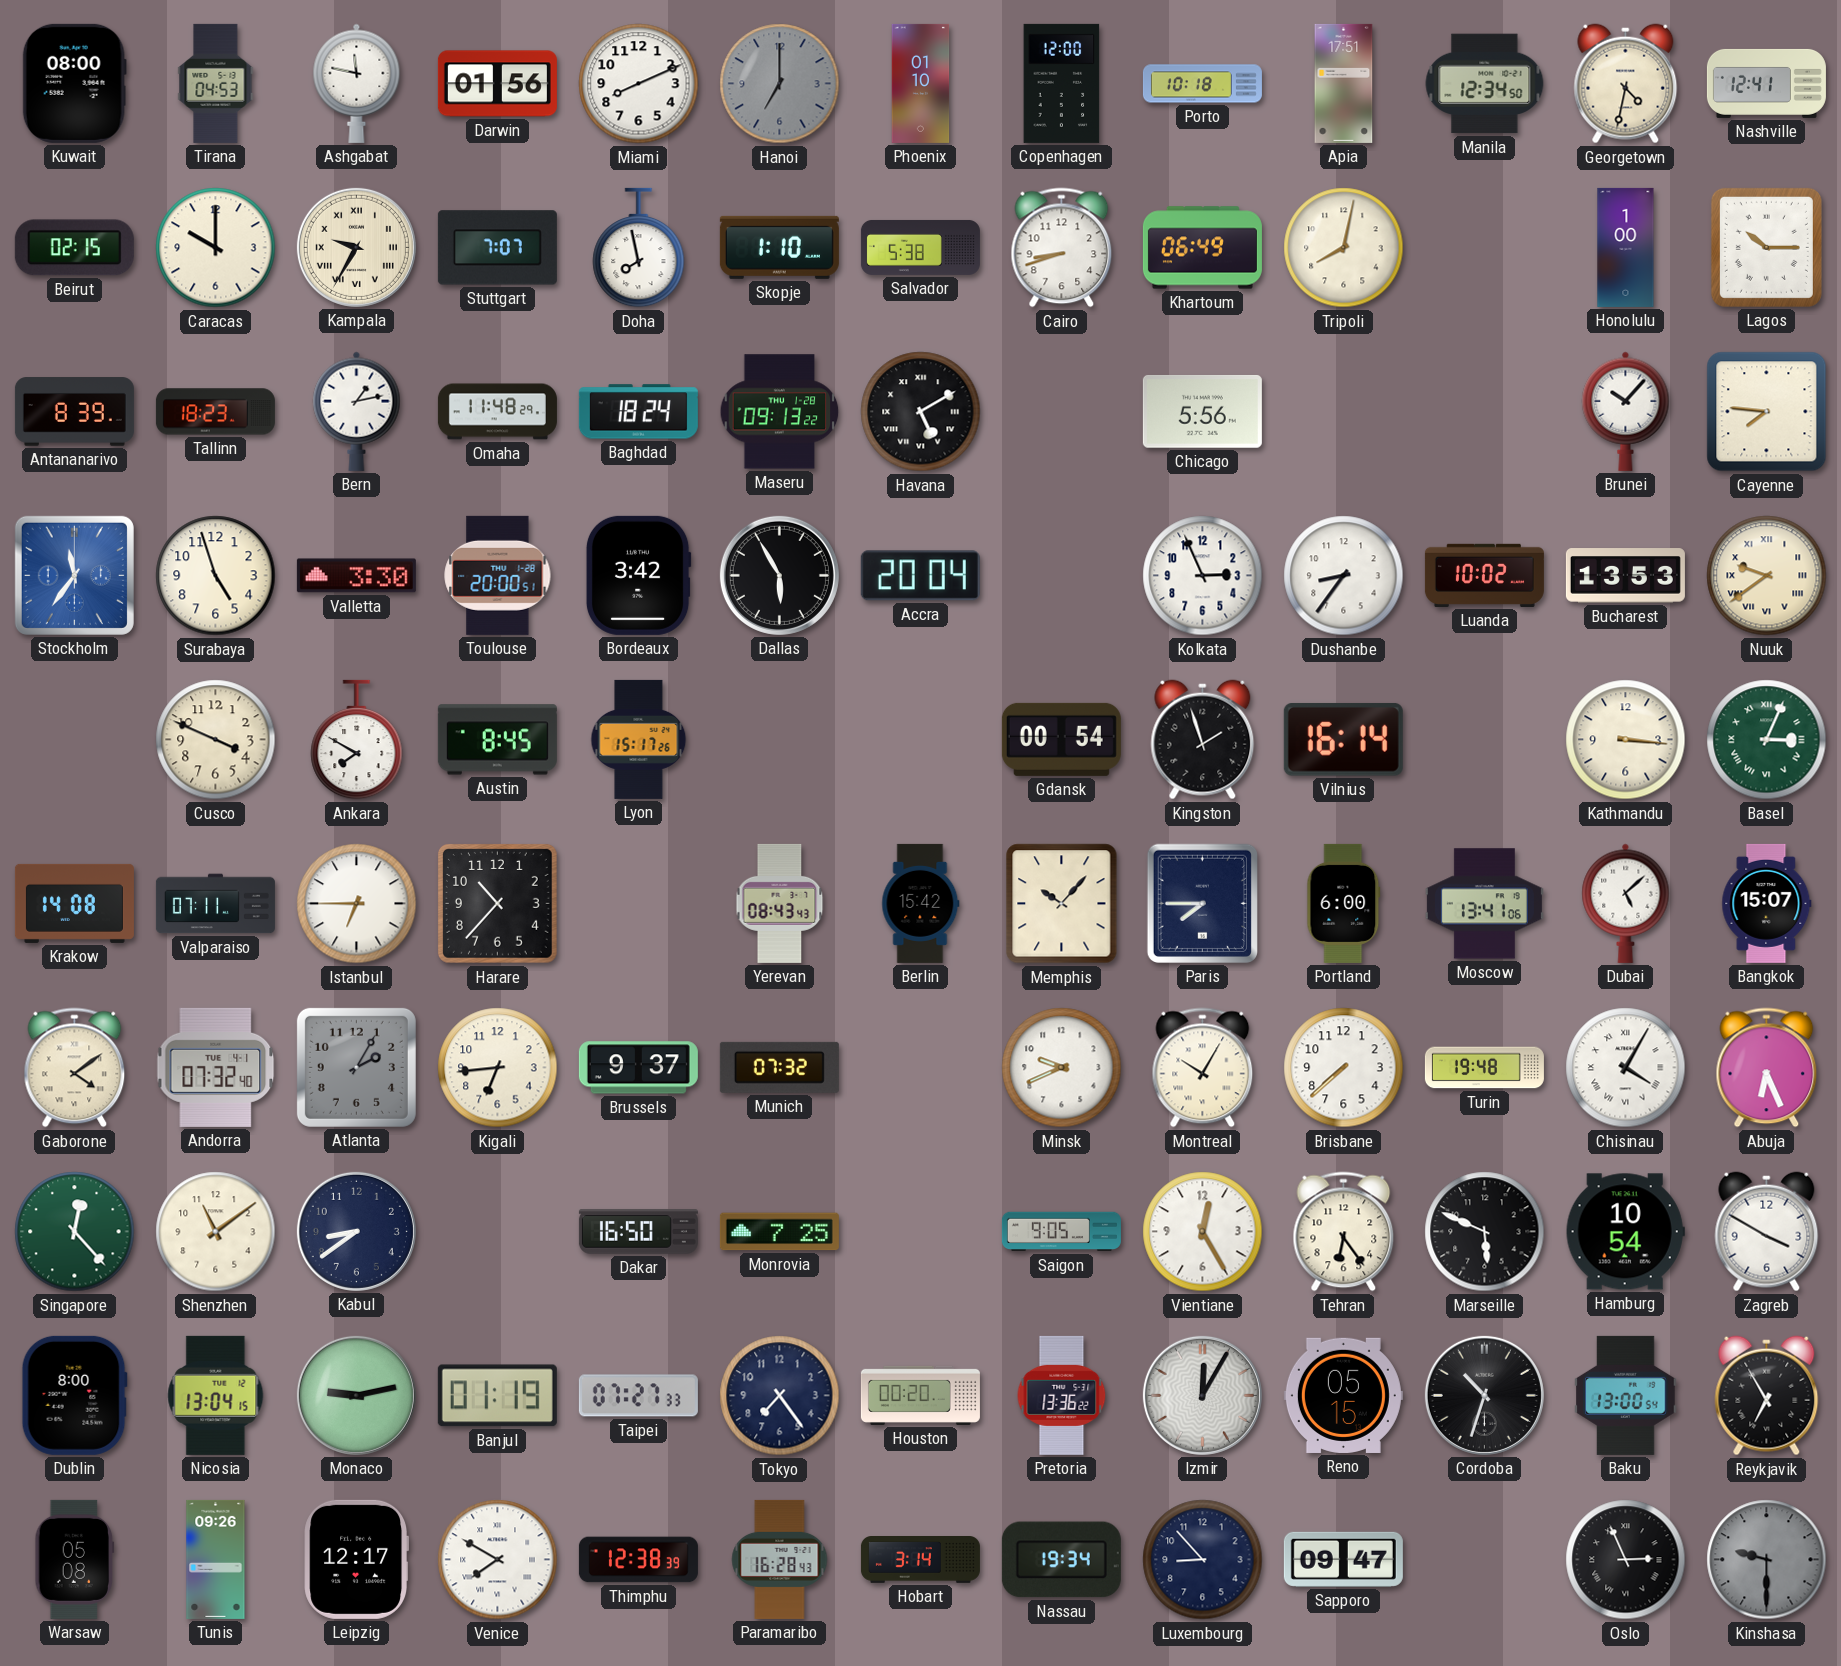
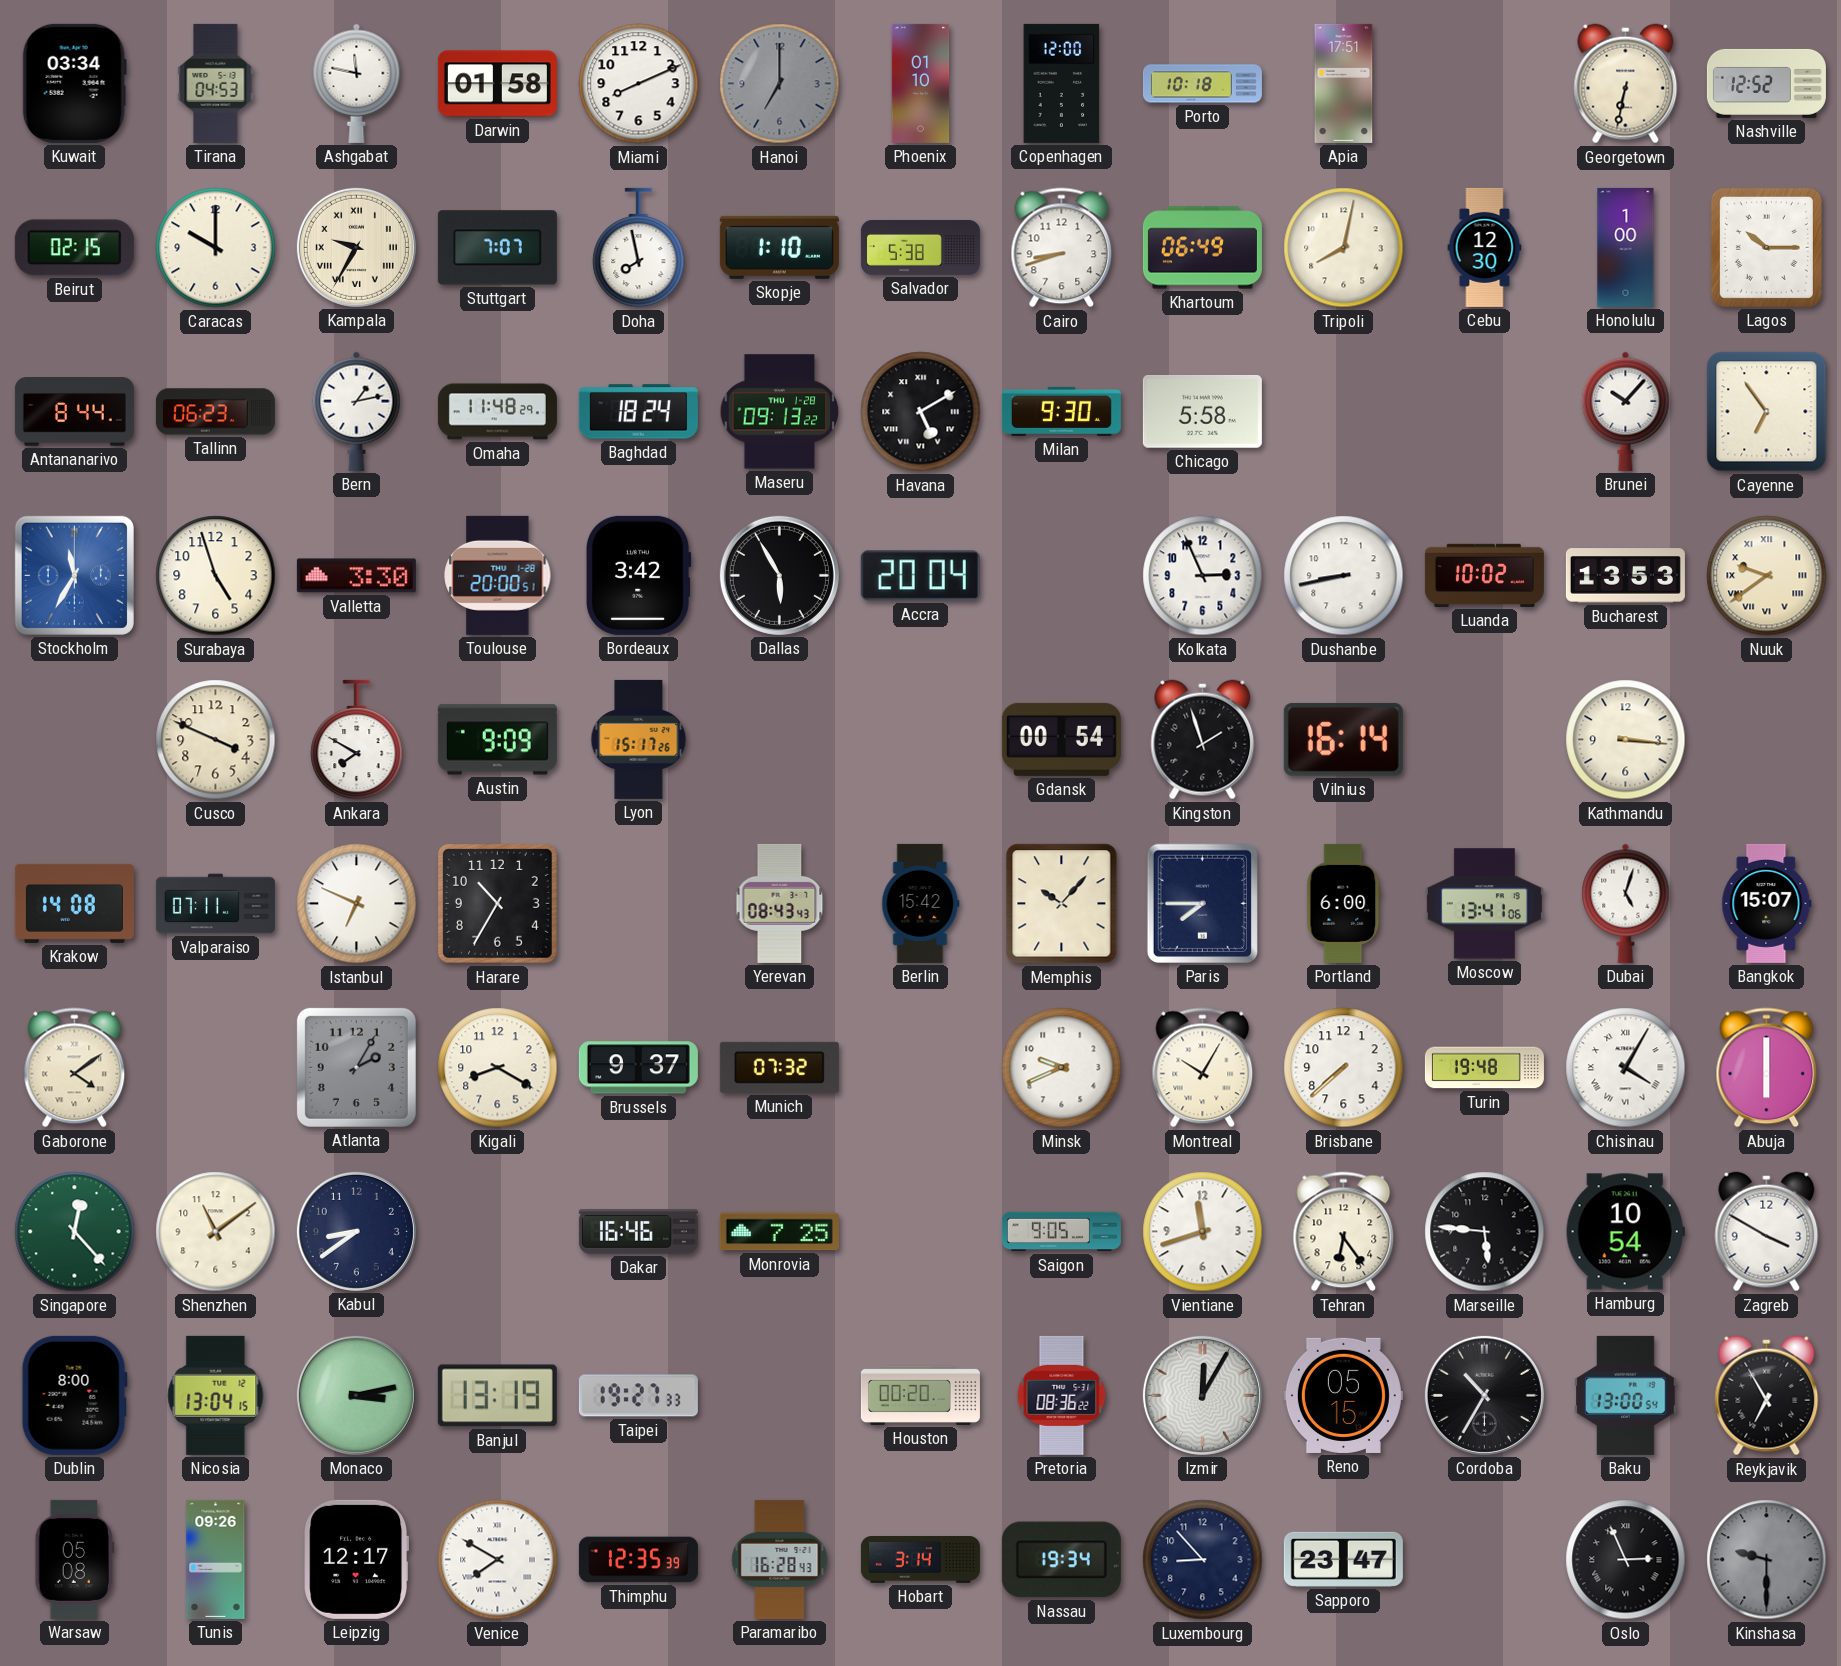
Kuwait: 08:00 -> 03:34
Darwin: 01:56 -> 01:58
Manila: 12:34 -> none
Georgetown: 4:32 -> 6:32
Nashville: 12:41 -> 12:52
Cebu: none -> 12:30
Antananarivo: 8:39 -> 8:44
Tallinn: 18:23 -> 06:23
Milan: none -> 9:30
Chicago: 5:56 -> 5:58
Cayenne: 7:46 -> 6:54
Stockholm: 11:36 -> 11:35
Dushanbe: 8:36 -> 8:43
Austin: 8:45 -> 9:09
Basel: 3:04 -> none
Istanbul: 6:45 -> 6:49
Harare: 10:37 -> 10:35
Dubai: 5:08 -> 5:03
Andorra: 07:32 -> none
Kigali: 6:44 -> 8:20
Abuja: 6:26 -> 6:00
Dakar: 16:50 -> 16:46
Vientiane: 12:25 -> 11:42
Marseille: 5:49 -> 5:46
Monaco: 9:13 -> 3:13
Banjul: 01:19 -> 13:19
Taipei: 07:27 -> 19:27
Tokyo: 7:24 -> none
Pretoria: 13:36 -> 08:36
Cordoba: 10:33 -> 10:35
Thimphu: 12:38 -> 12:35
Sapporo: 09:47 -> 23:47
